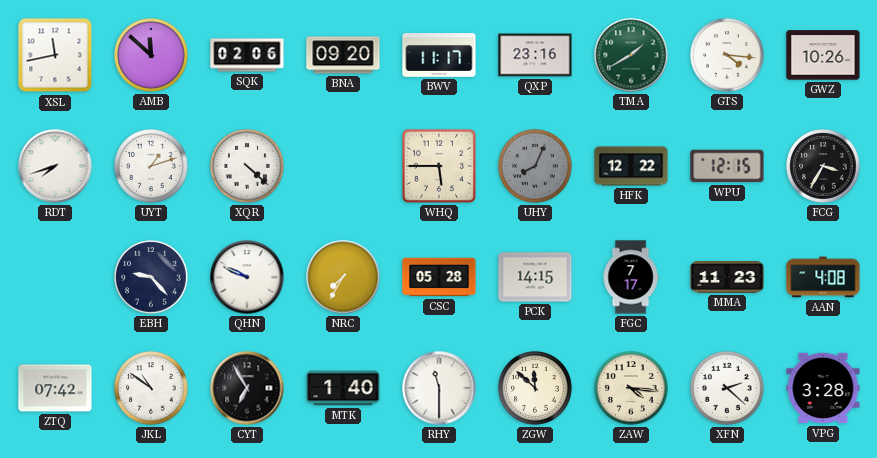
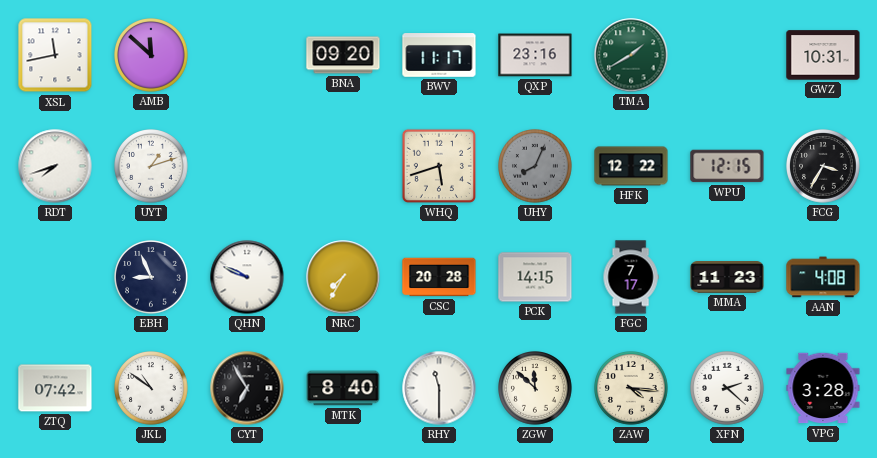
SQK: 02:06 -> none
GTS: 4:16 -> none
GWZ: 10:26 -> 10:31
XQR: 4:22 -> none
WHQ: 5:45 -> 5:42
EBH: 9:23 -> 8:56
CSC: 05:28 -> 20:28
MTK: 1:40 -> 8:40
